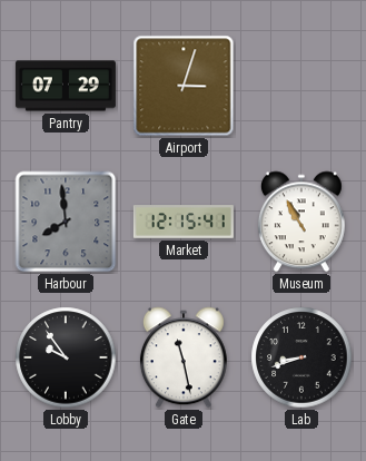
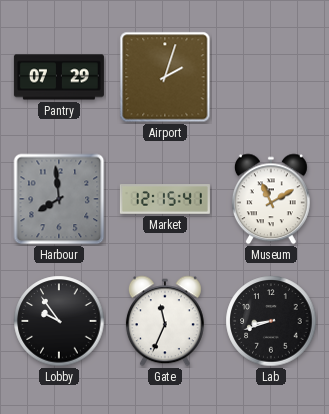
Airport: 3:03 -> 2:03
Museum: 10:55 -> 11:10
Gate: 11:28 -> 11:34
